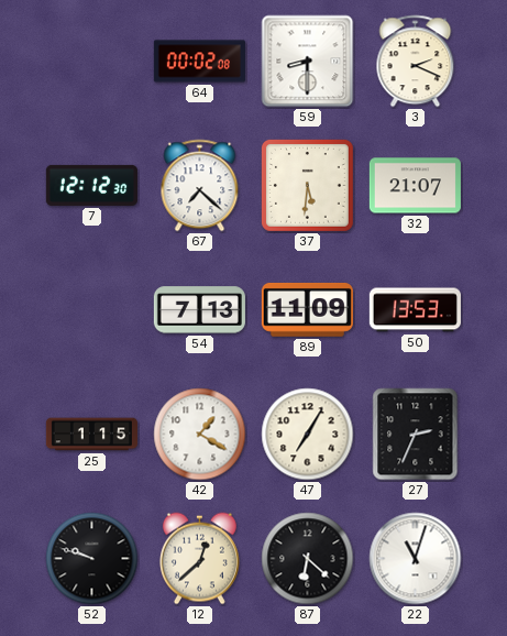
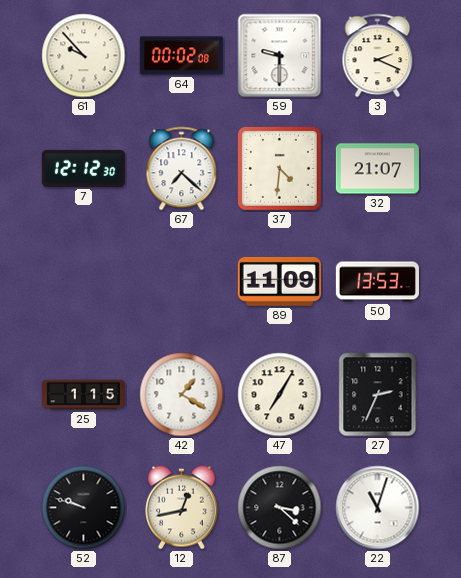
61: none -> 9:53
59: 8:30 -> 9:30
37: 5:31 -> 4:31
54: 7:13 -> none
12: 12:38 -> 12:43
87: 6:22 -> 3:22
